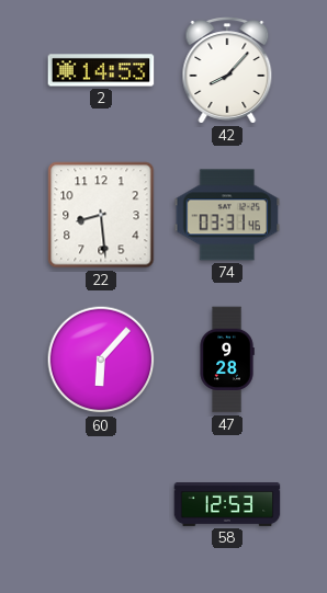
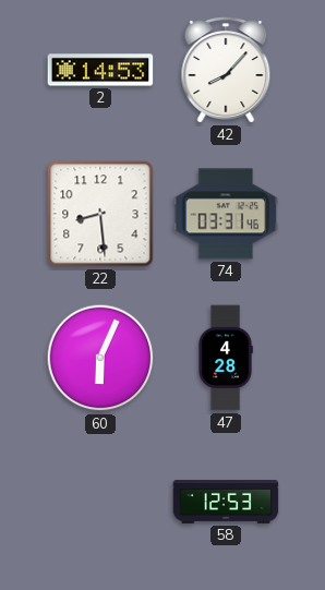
60: 6:07 -> 6:04
47: 9:28 -> 4:28
